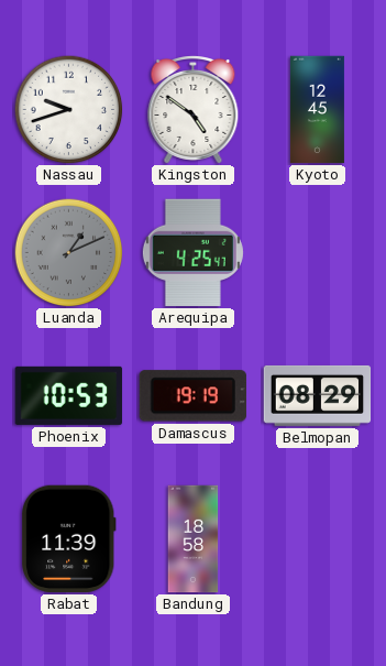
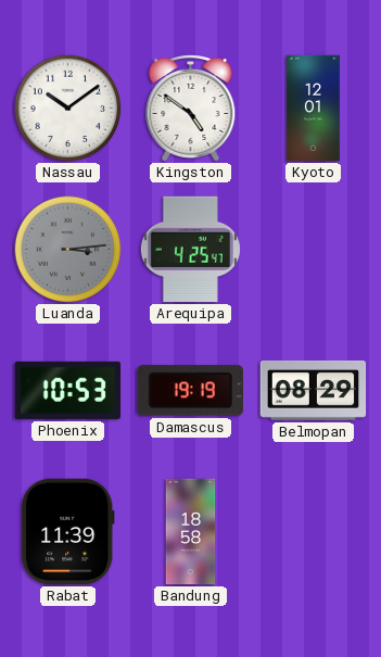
Nassau: 9:42 -> 10:09
Kyoto: 12:45 -> 12:01
Luanda: 1:11 -> 3:14
